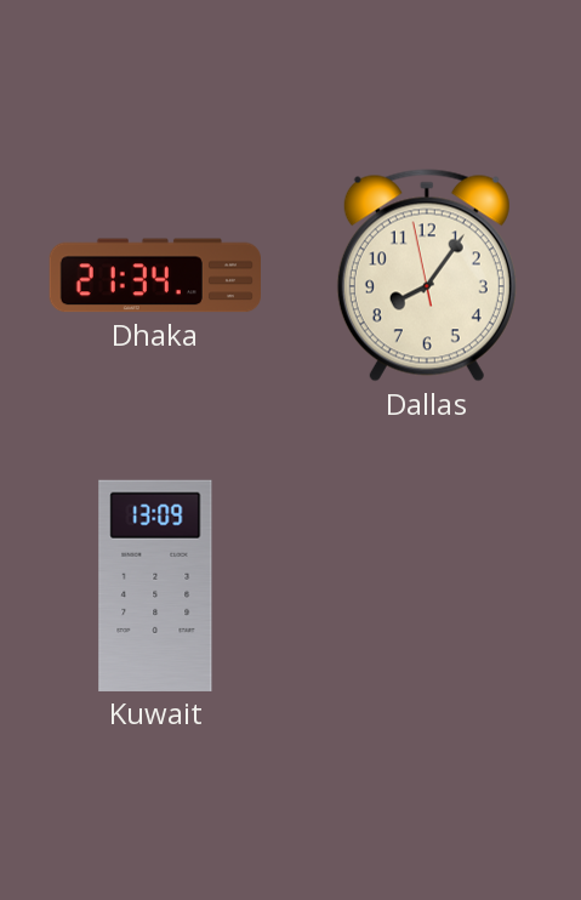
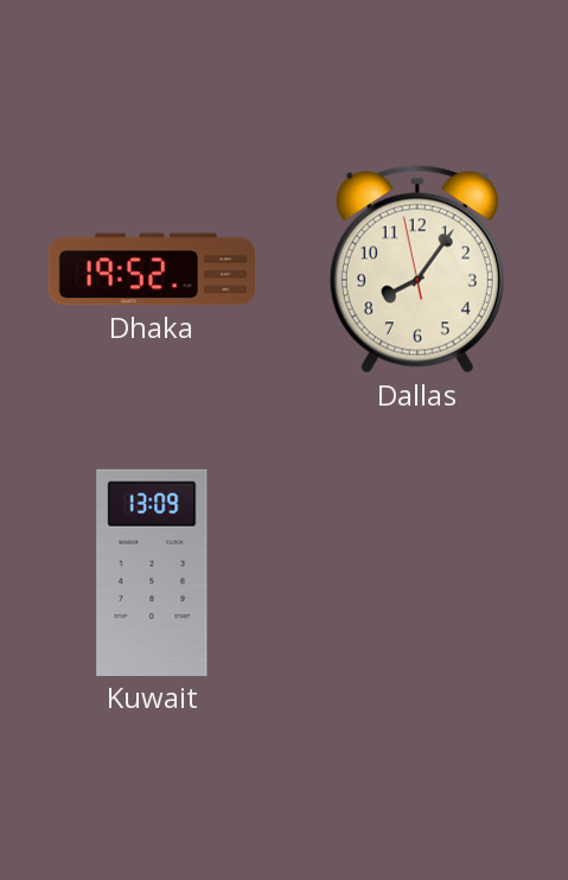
Dhaka: 21:34 -> 19:52
